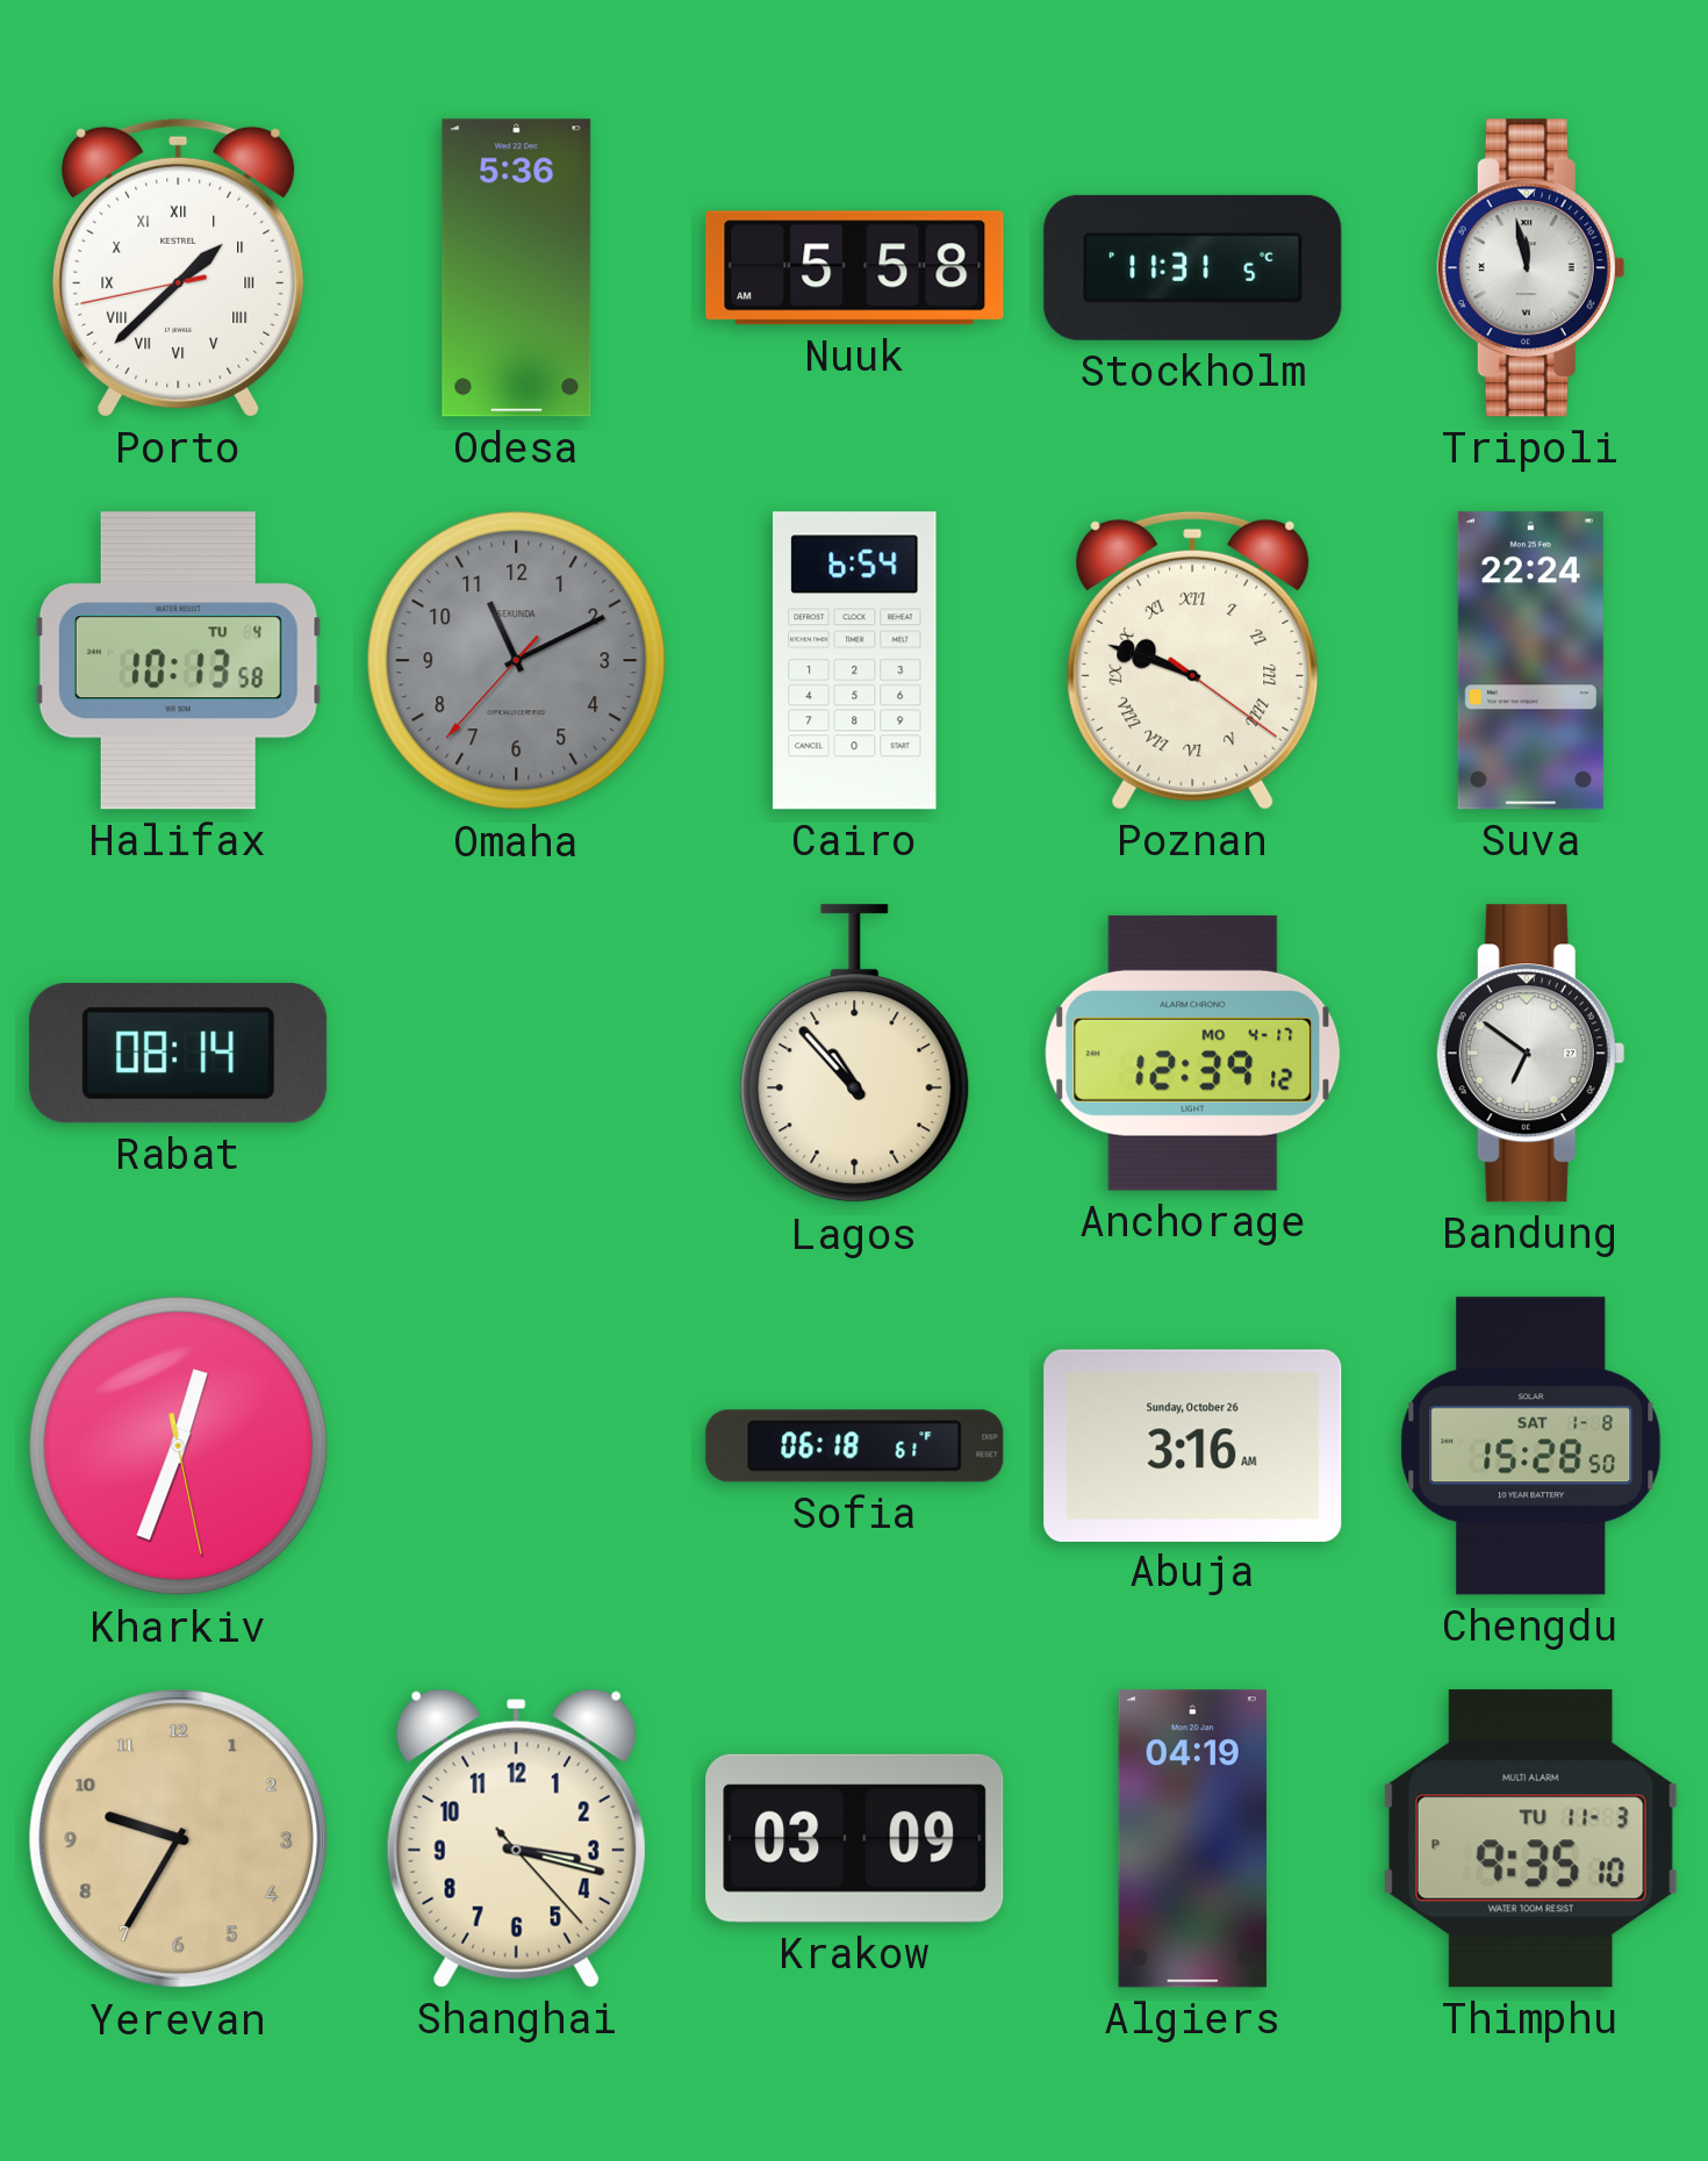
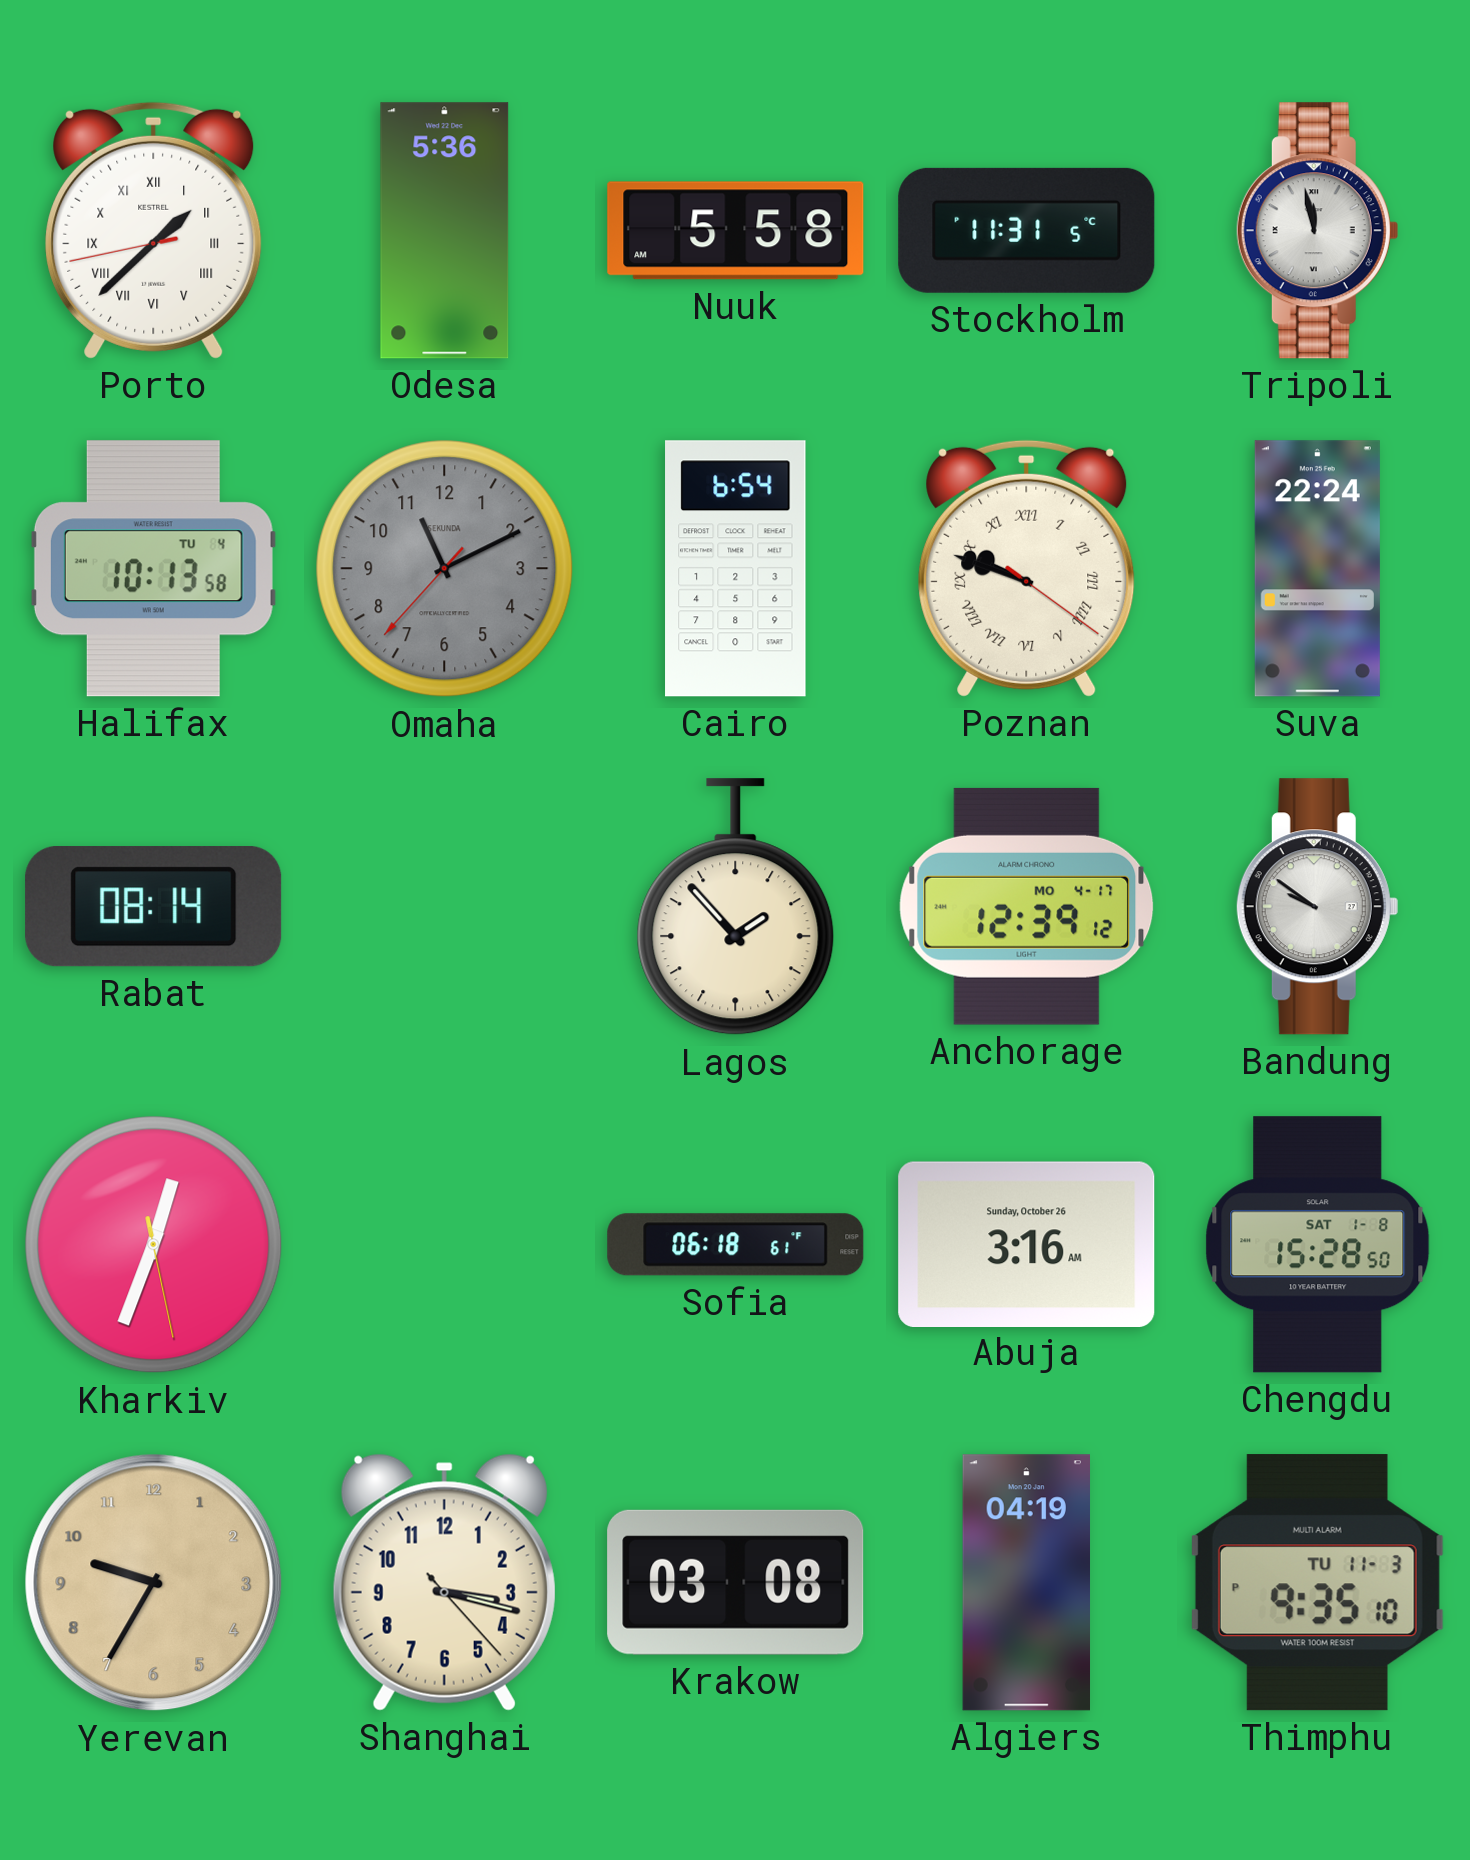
Lagos: 10:53 -> 1:53
Bandung: 6:51 -> 9:51
Krakow: 03:09 -> 03:08
